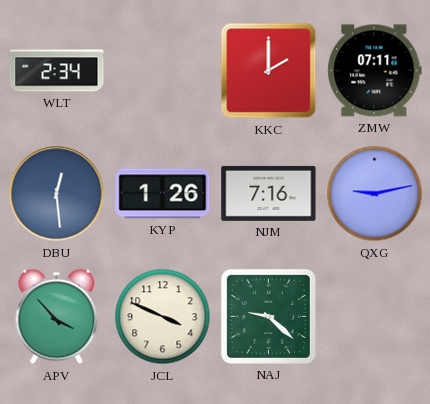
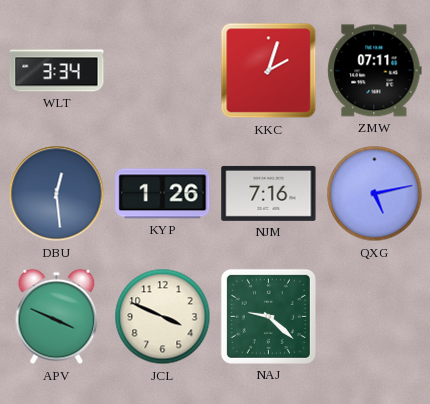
WLT: 2:34 -> 3:34
KKC: 2:00 -> 2:03
QXG: 9:13 -> 5:13
APV: 3:53 -> 3:49
